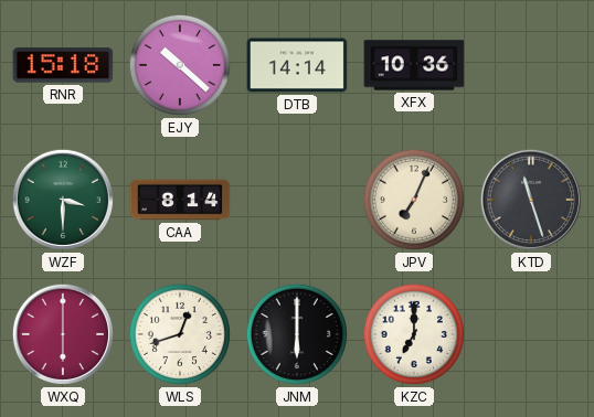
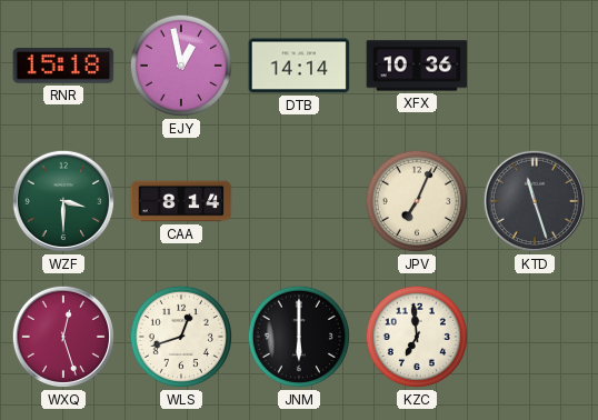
EJY: 10:22 -> 12:58
WXQ: 6:00 -> 12:27
KZC: 7:00 -> 6:59
